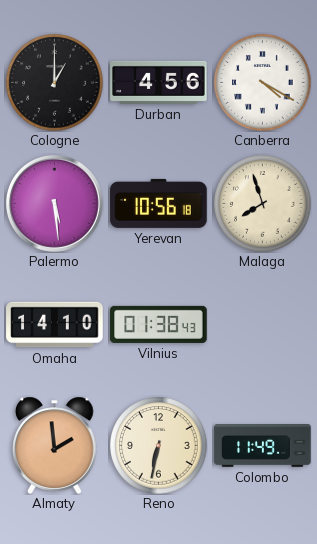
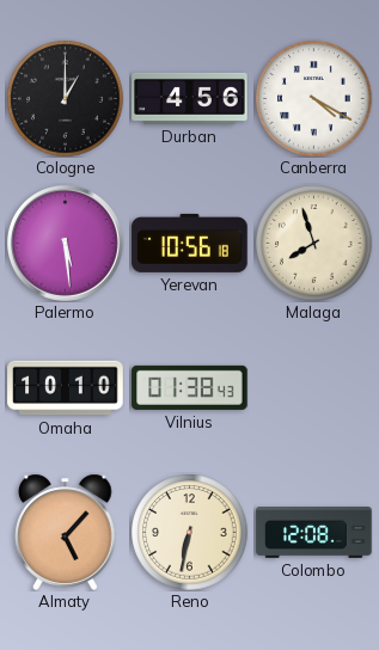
Omaha: 14:10 -> 10:10
Almaty: 1:59 -> 5:07
Colombo: 11:49 -> 12:08
